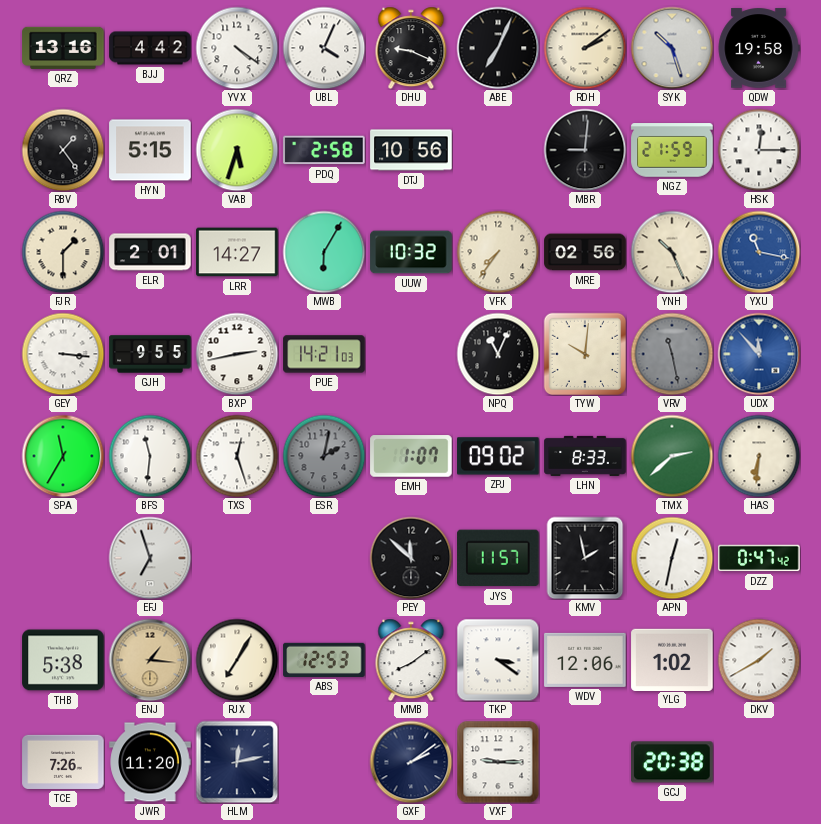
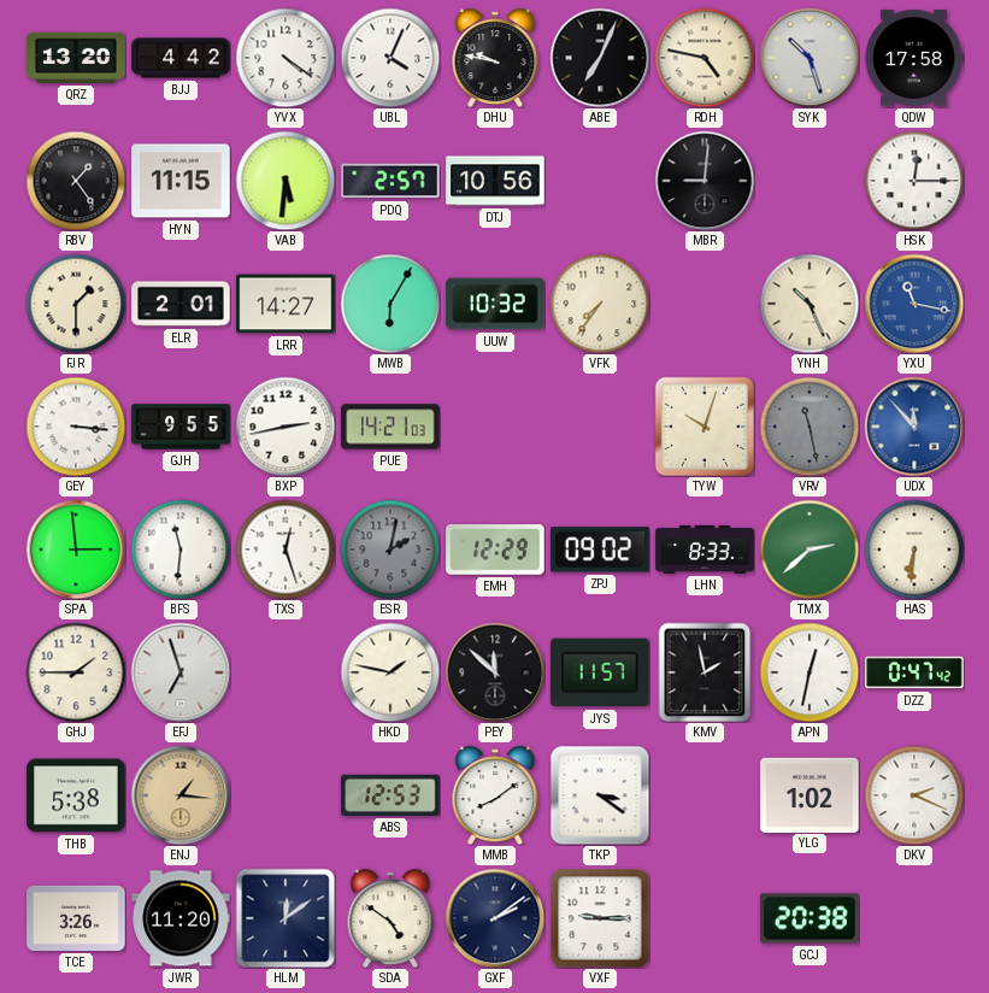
QRZ: 13:16 -> 13:20
DHU: 9:19 -> 9:47
RDH: 2:09 -> 4:47
QDW: 19:58 -> 17:58
HYN: 5:15 -> 11:15
VAB: 5:33 -> 5:31
PDQ: 2:58 -> 2:57
NGZ: 21:59 -> none
MRE: 02:56 -> none
NPQ: 11:04 -> none
TYW: 10:01 -> 10:03
SPA: 11:35 -> 2:59
EMH: 1:07 -> 12:29
GHJ: none -> 1:45
HKD: none -> 1:47
RJX: 7:05 -> none
WDV: 12:06 -> none
DKV: 1:40 -> 2:19
TCE: 7:26 -> 3:26
HLM: 12:13 -> 12:09
SDA: none -> 4:51
